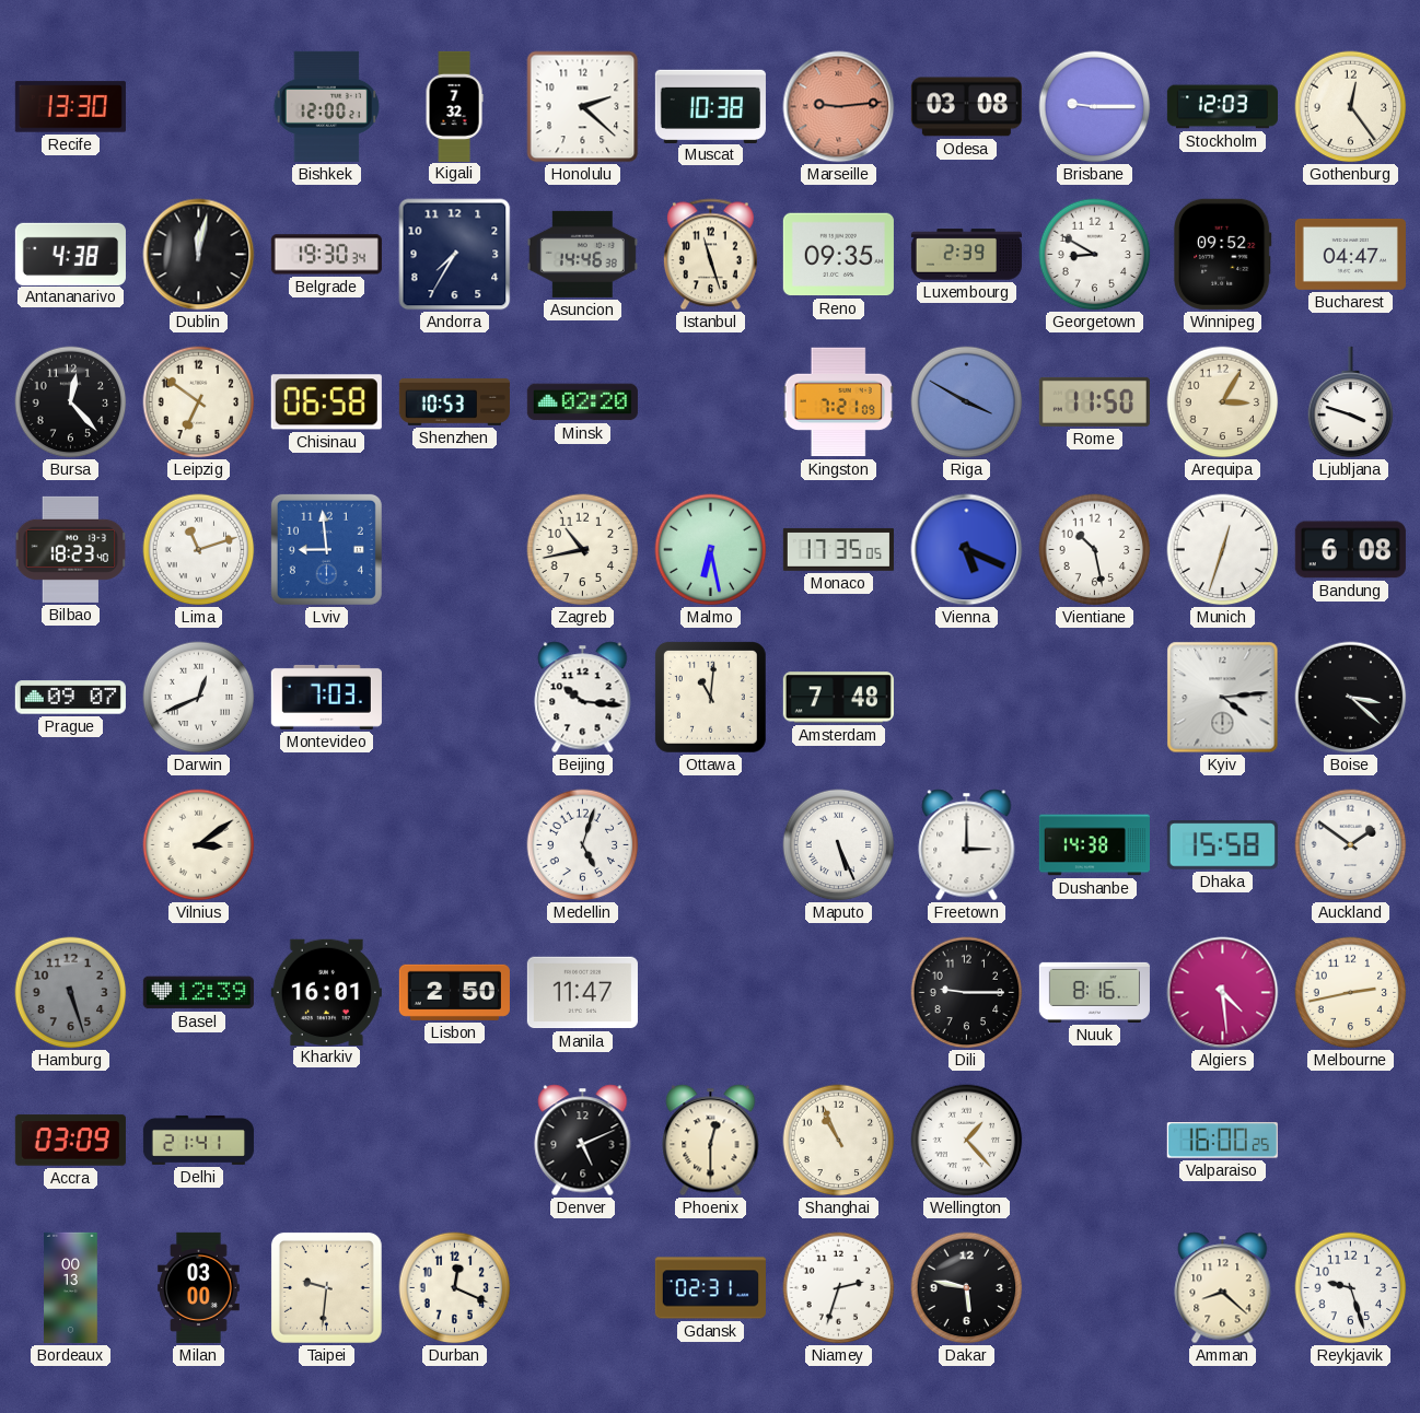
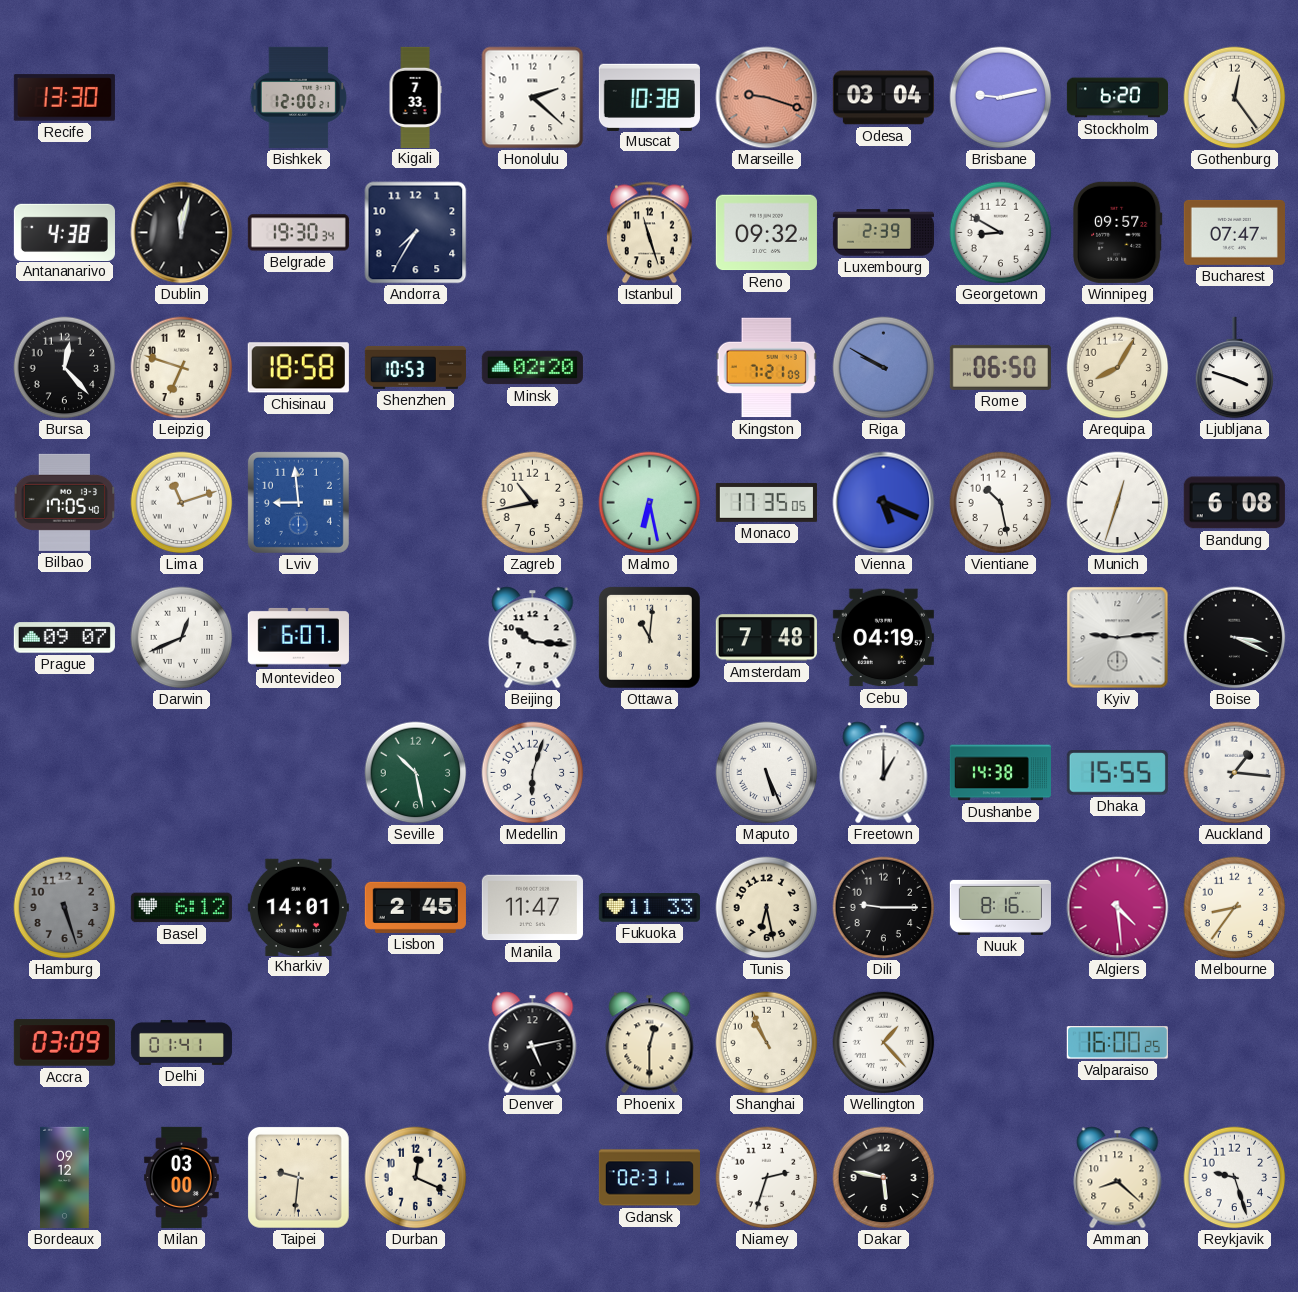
Kigali: 7:32 -> 7:33
Marseille: 9:14 -> 9:18
Odesa: 03:08 -> 03:04
Brisbane: 9:15 -> 9:13
Stockholm: 12:03 -> 6:20
Asuncion: 14:46 -> none
Reno: 09:35 -> 09:32
Winnipeg: 09:52 -> 09:57
Bucharest: 04:47 -> 07:47
Leipzig: 6:51 -> 6:48
Chisinau: 06:58 -> 18:58
Riga: 3:50 -> 9:50
Rome: 11:50 -> 06:50
Arequipa: 3:05 -> 8:05
Bilbao: 18:23 -> 17:05
Montevideo: 7:03 -> 6:07
Cebu: none -> 04:19
Kyiv: 4:14 -> 9:14
Boise: 3:22 -> 3:19
Vilnius: 3:09 -> none
Seville: none -> 10:28
Medellin: 5:03 -> 6:03
Freetown: 3:00 -> 1:00
Dhaka: 15:58 -> 15:55
Auckland: 1:51 -> 1:16
Basel: 12:39 -> 6:12
Kharkiv: 16:01 -> 14:01
Lisbon: 2:50 -> 2:45
Fukuoka: none -> 11:33
Tunis: none -> 6:28
Melbourne: 2:43 -> 8:36
Delhi: 21:41 -> 01:41
Denver: 5:11 -> 5:13
Bordeaux: 00:13 -> 09:12
